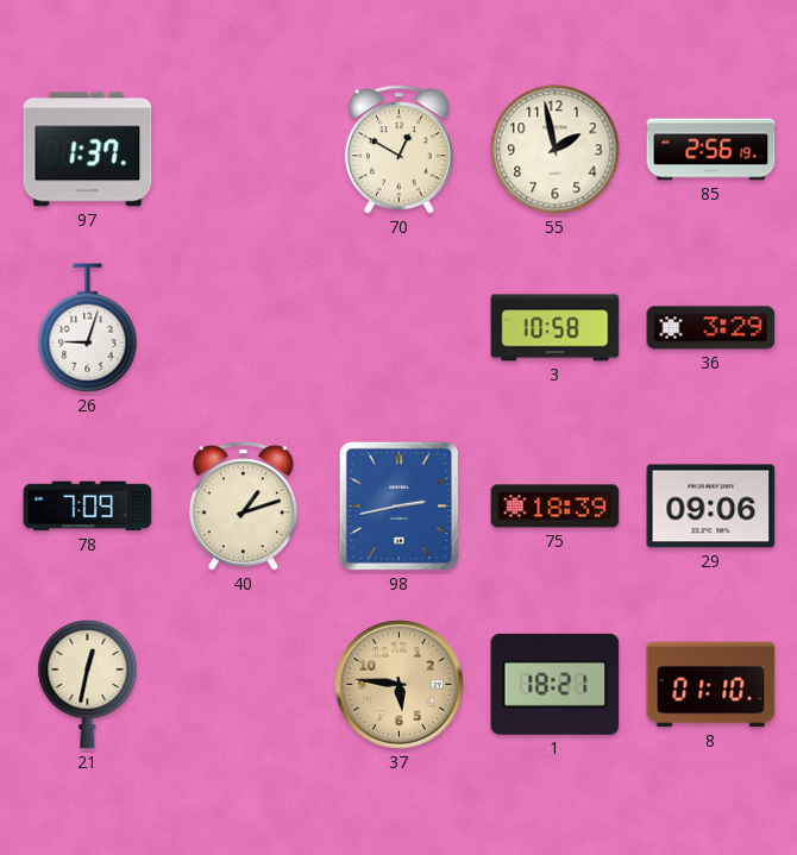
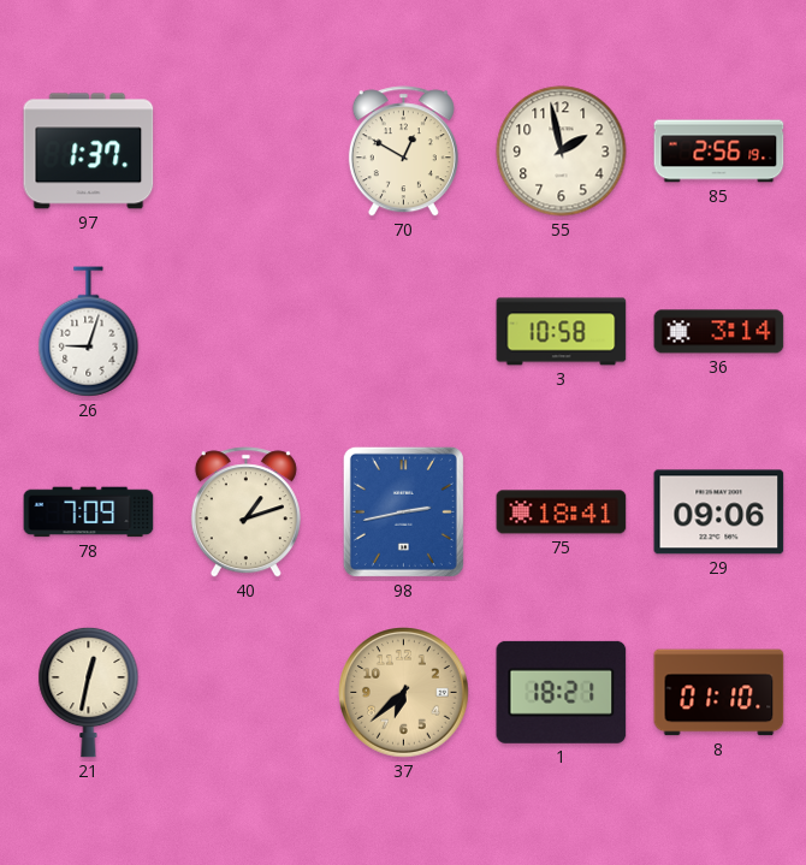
36: 3:29 -> 3:14
75: 18:39 -> 18:41
37: 5:46 -> 6:38
